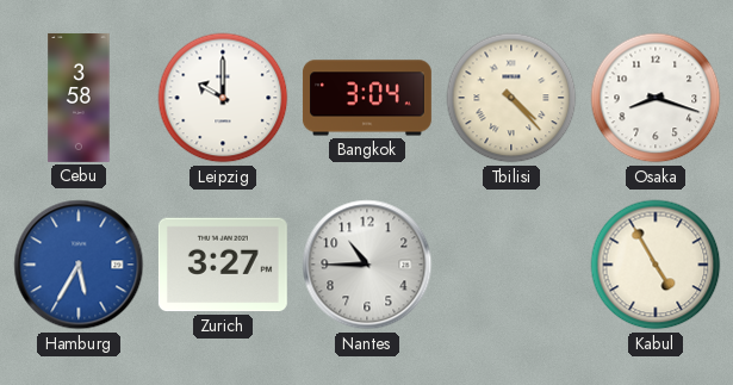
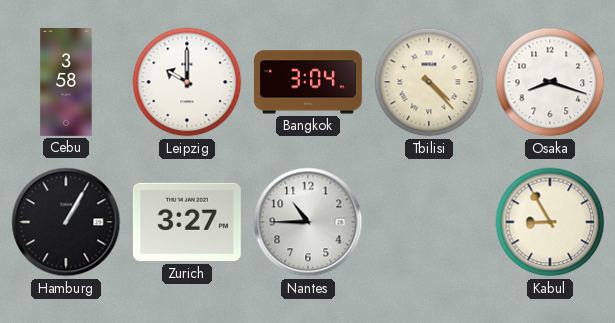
Hamburg: 5:35 -> 1:05
Hamburg dial: blue -> black
Kabul: 4:55 -> 8:55
